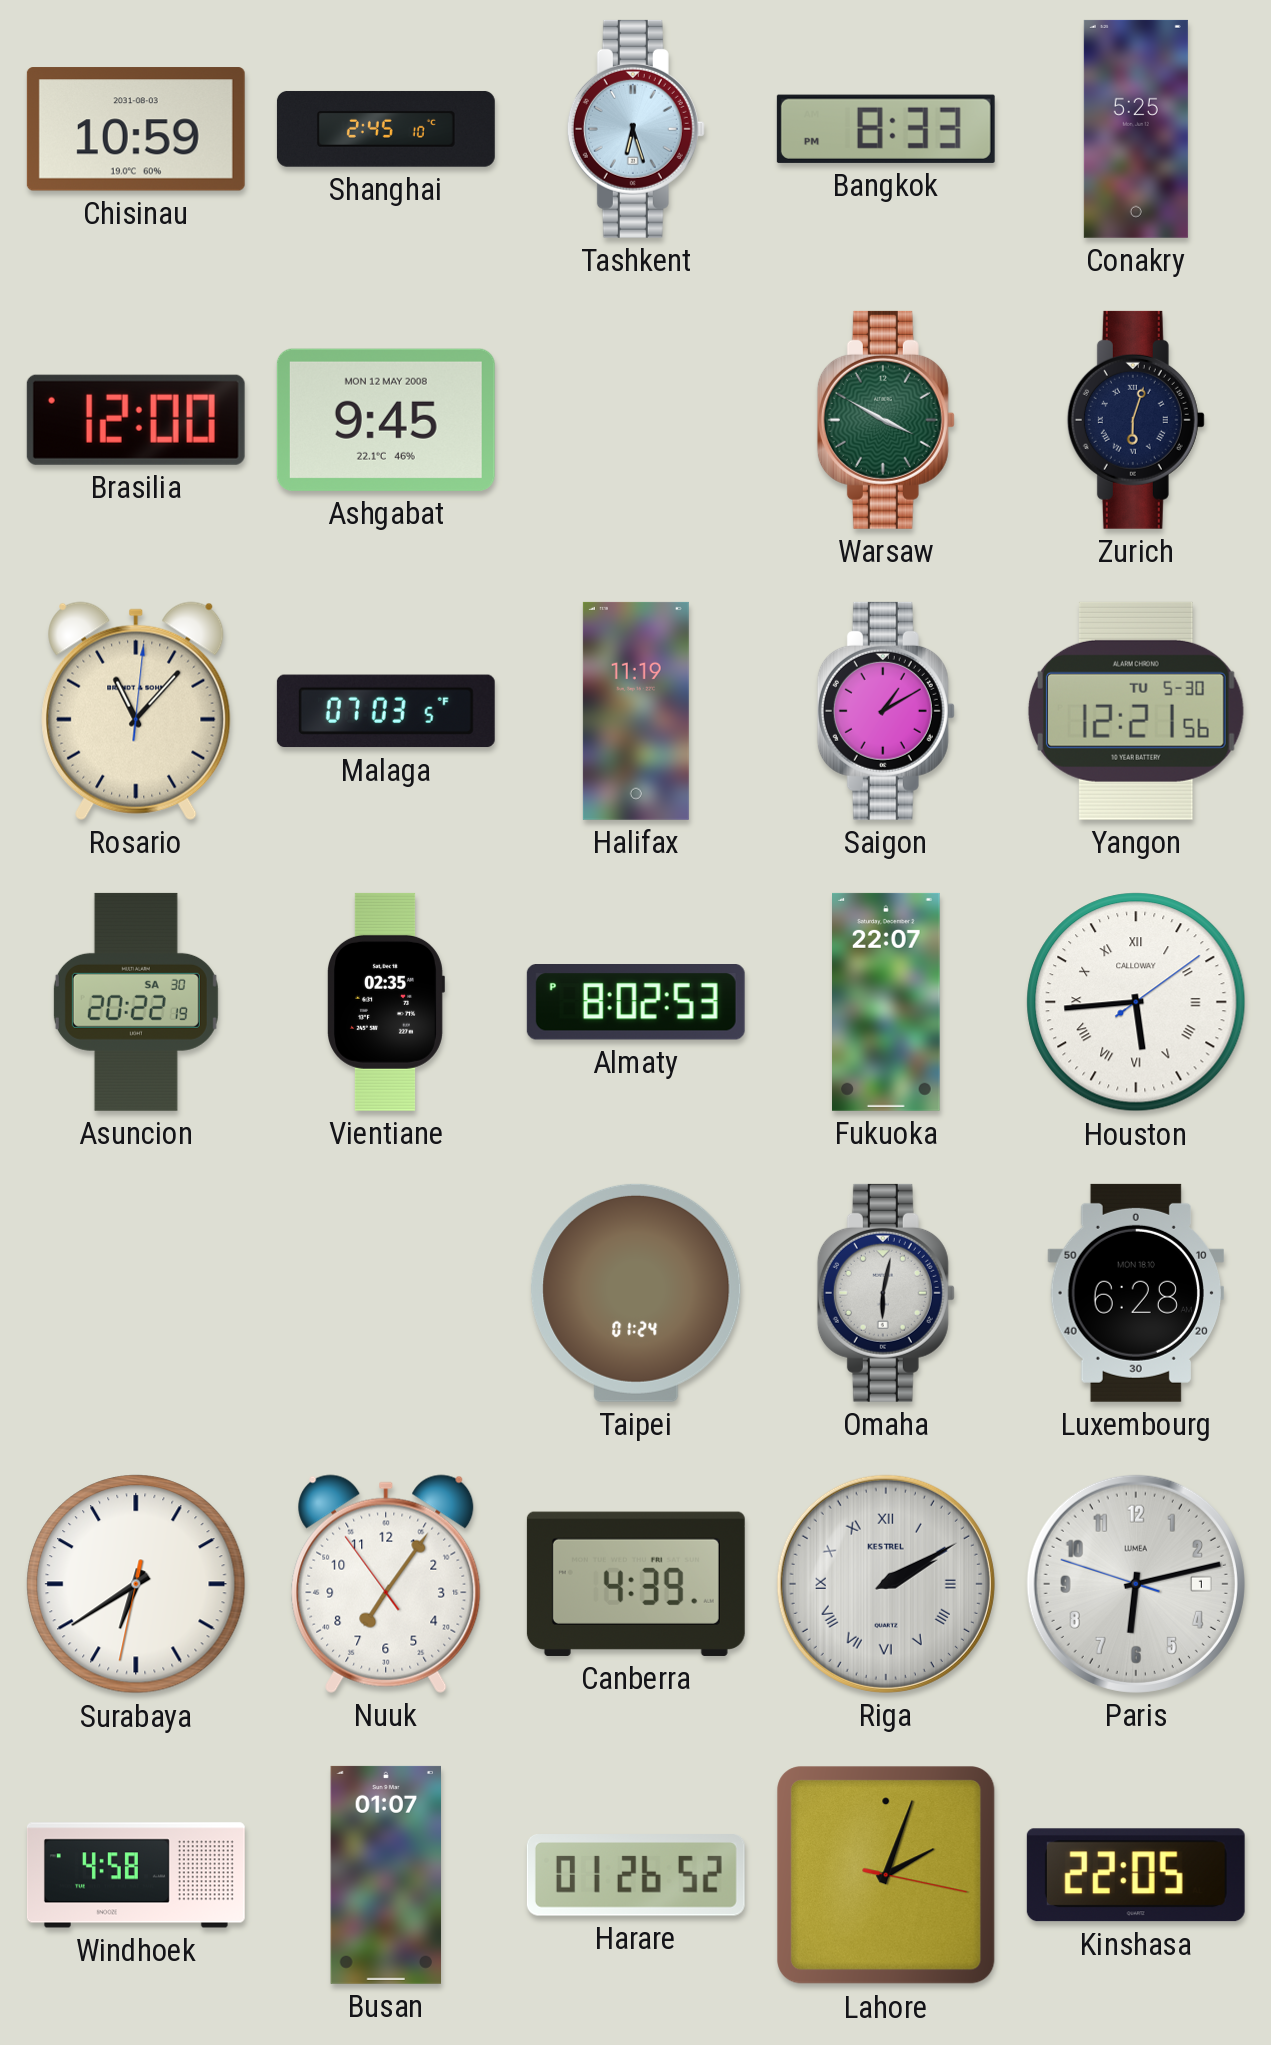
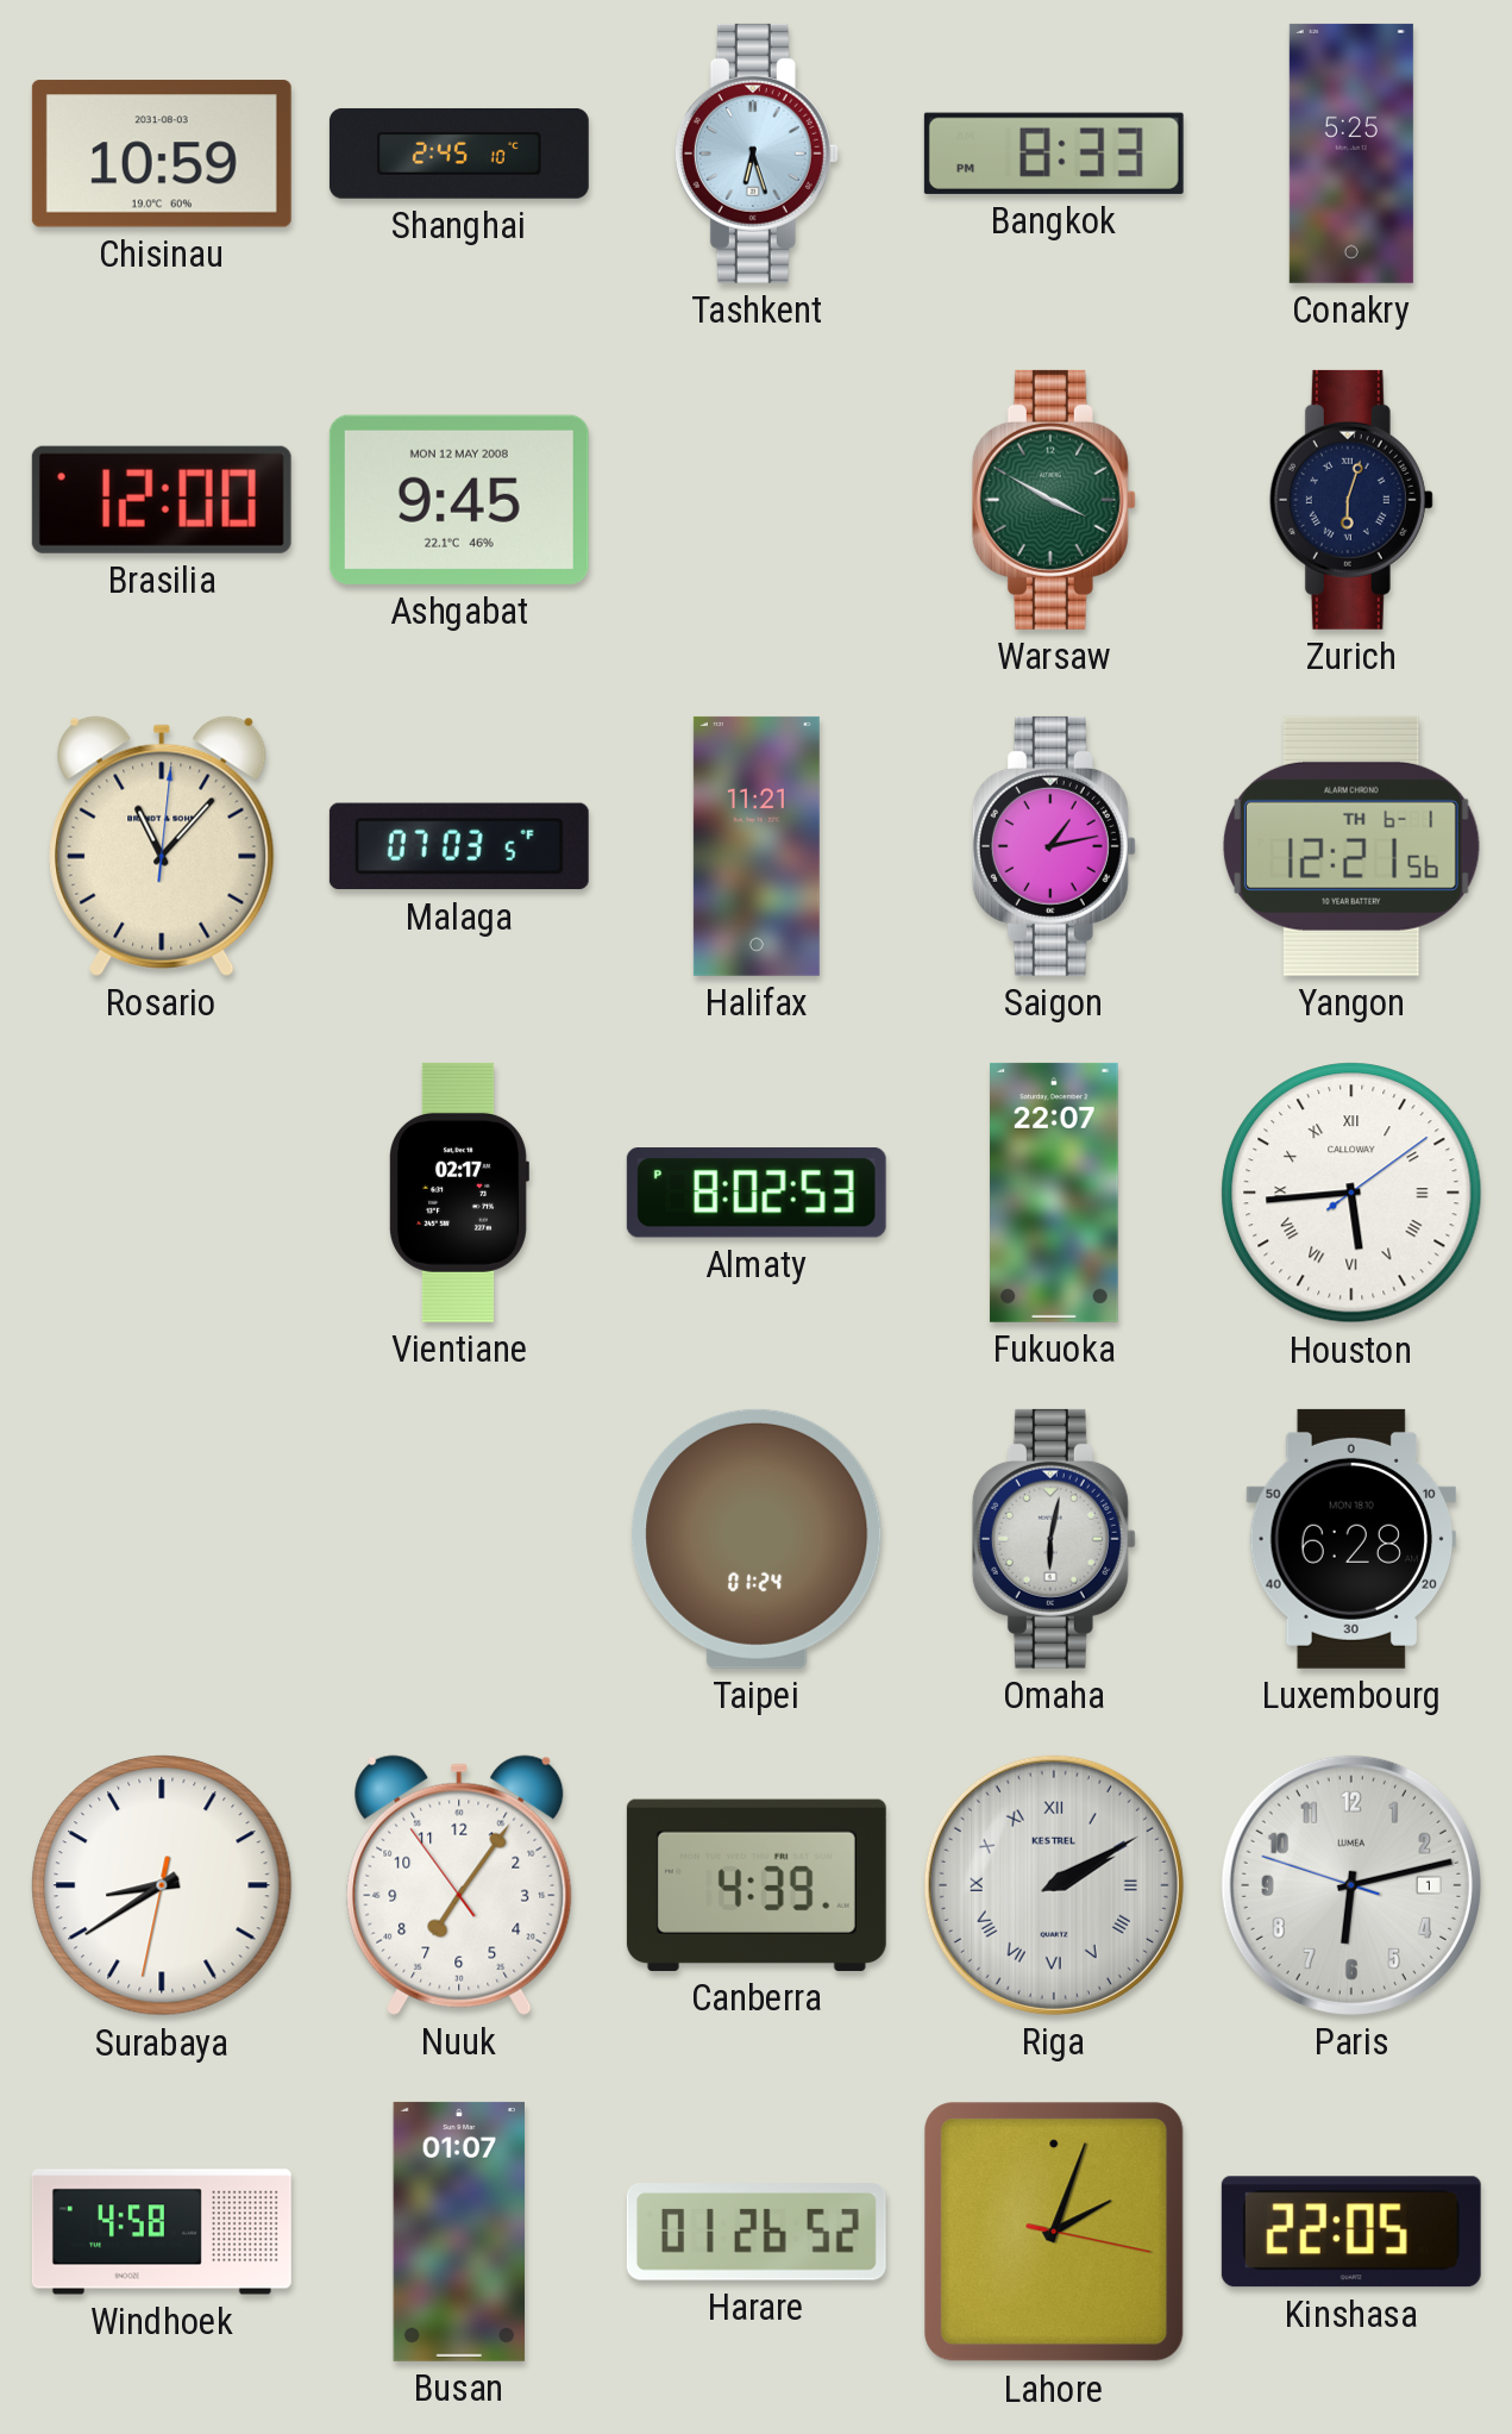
Halifax: 11:19 -> 11:21
Saigon: 1:10 -> 1:13
Yangon date: TU 5-30 -> TH 6-1
Asuncion: 20:22 -> none
Vientiane: 02:35 -> 02:17
Surabaya: 6:39 -> 8:39
